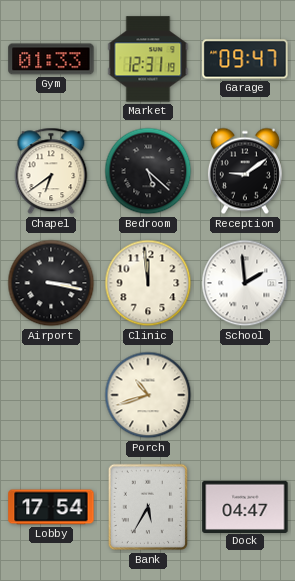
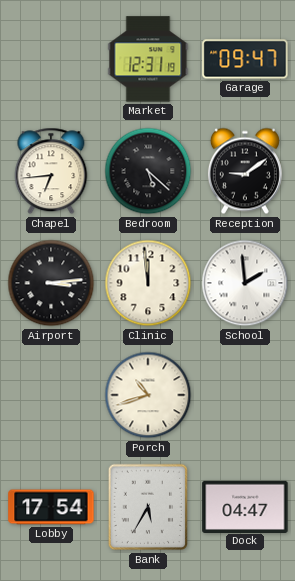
Gym: 01:33 -> none
Chapel: 6:39 -> 6:44
Airport: 3:17 -> 3:14
